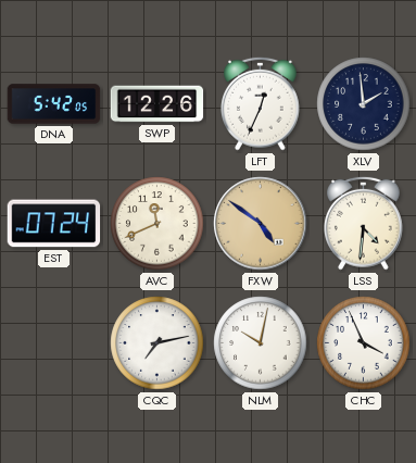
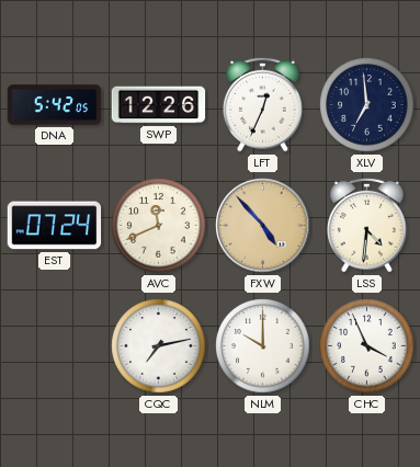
XLV: 1:59 -> 6:59
FXW: 4:51 -> 4:53
NLM: 10:02 -> 10:00
